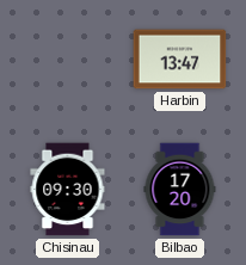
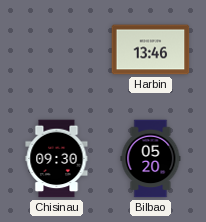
Harbin: 13:47 -> 13:46
Bilbao: 17:20 -> 05:20
